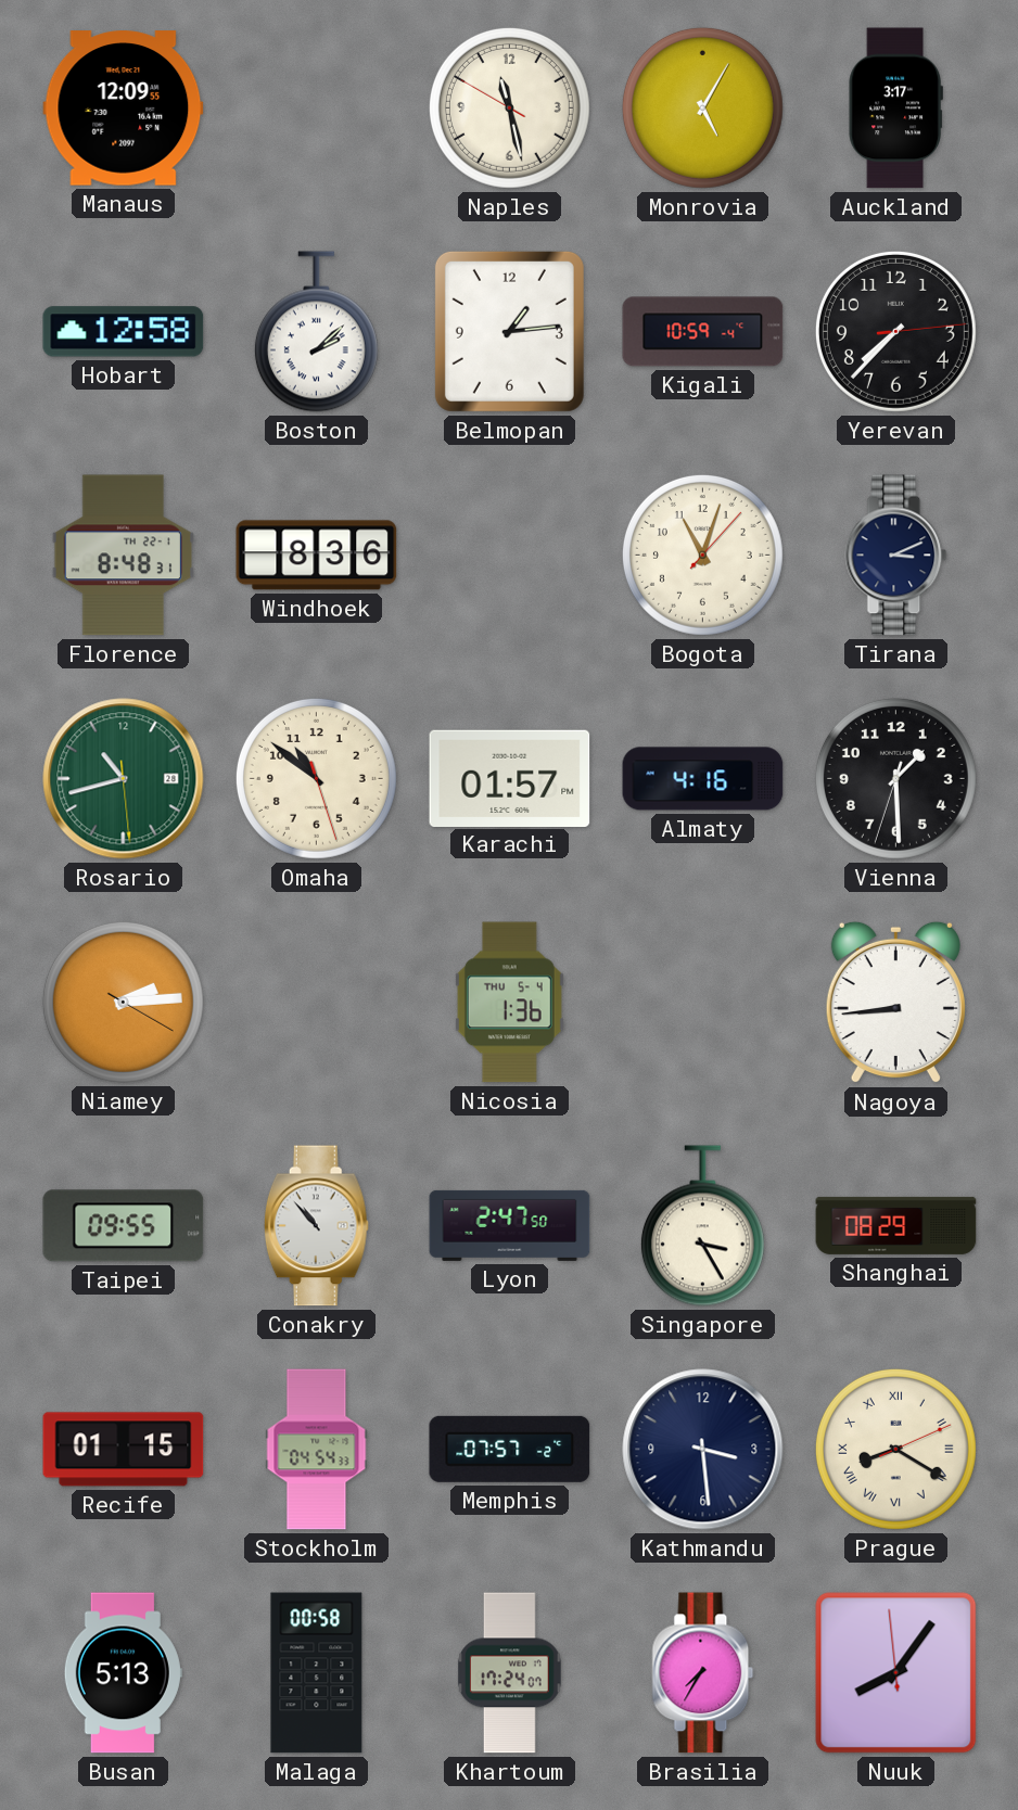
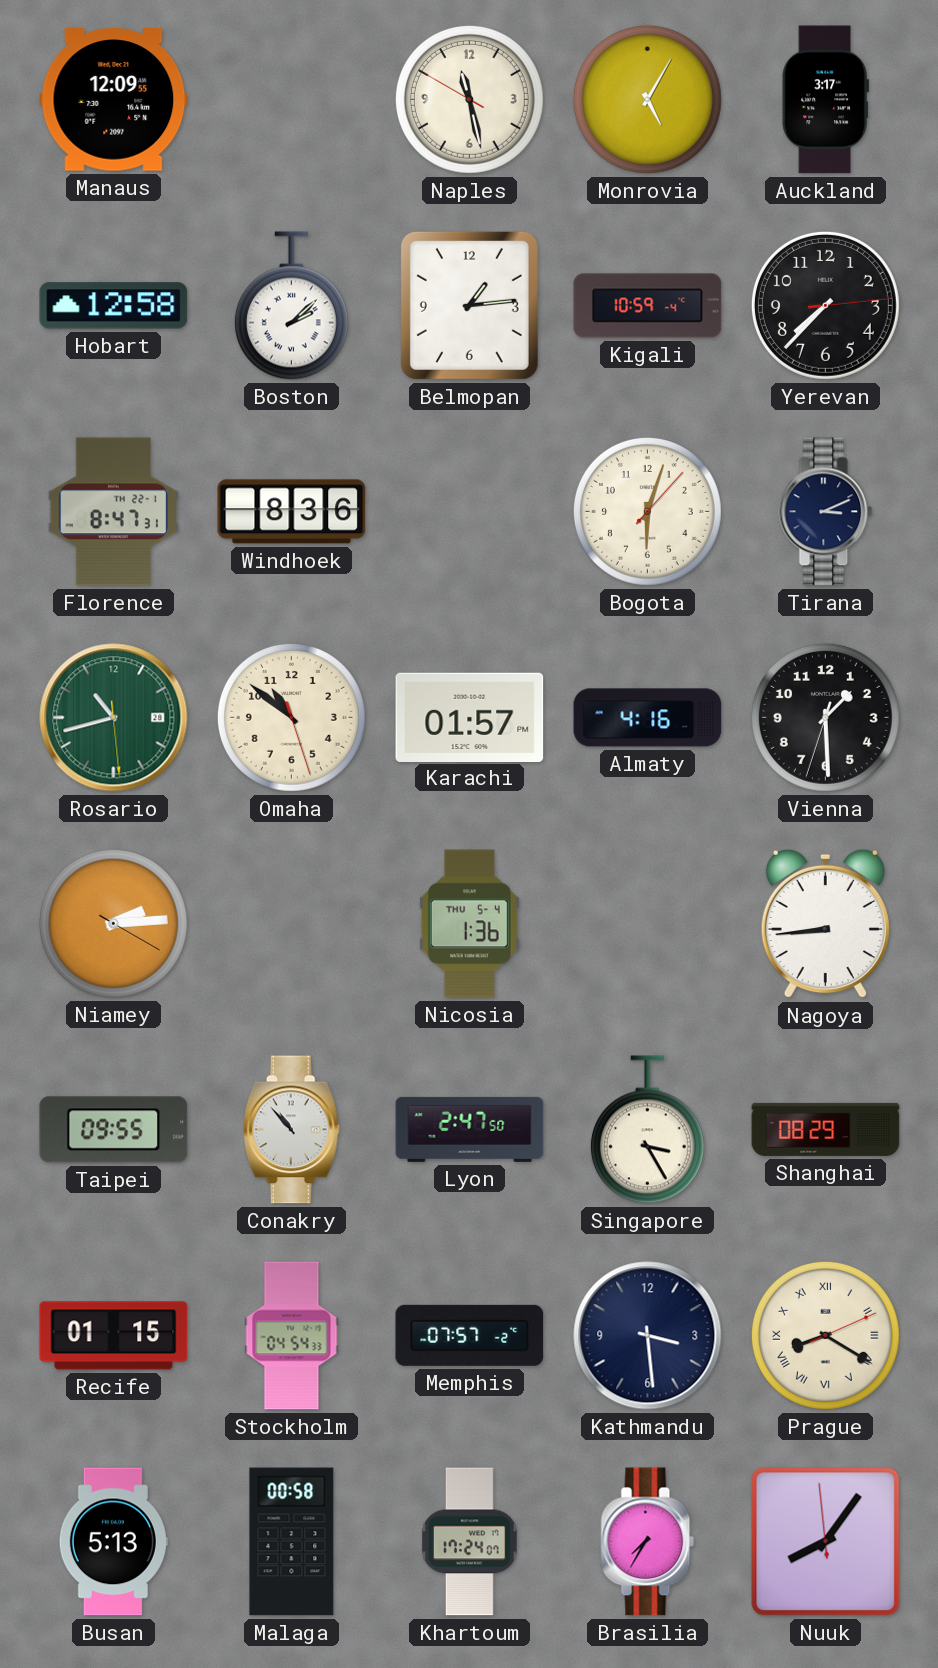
Florence: 8:48 -> 8:47
Bogota: 11:03 -> 6:03
